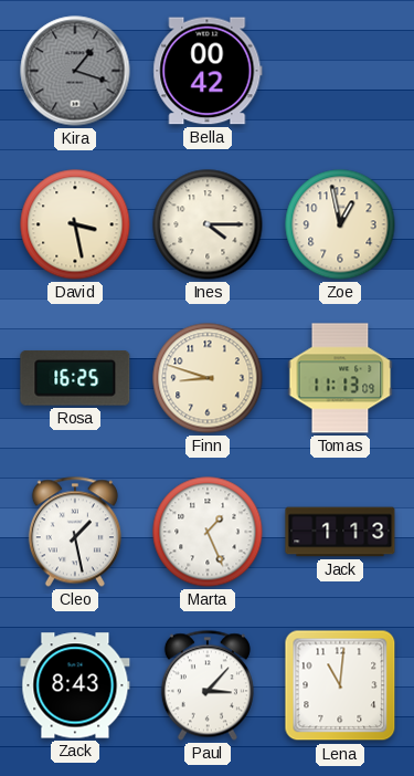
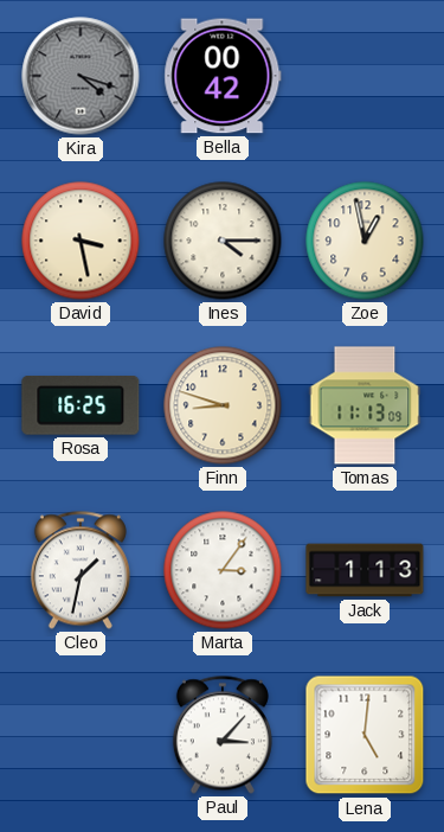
Kira: 1:18 -> 4:18
Cleo: 1:28 -> 1:32
Marta: 1:26 -> 3:06
Zack: 8:43 -> none
Lena: 11:01 -> 5:01
